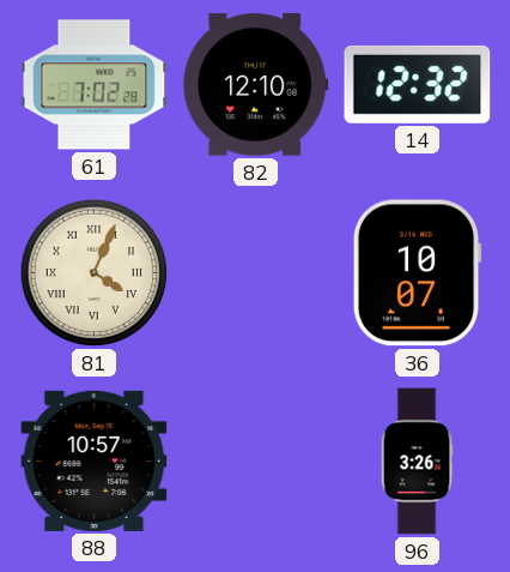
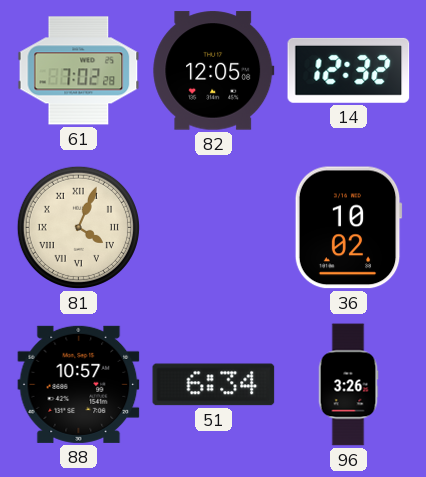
82: 12:10 -> 12:05
36: 10:07 -> 10:02
51: none -> 6:34
